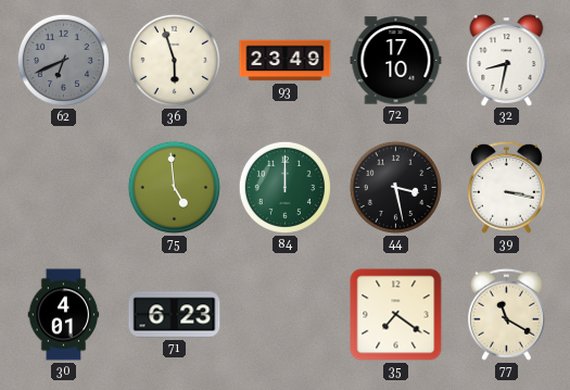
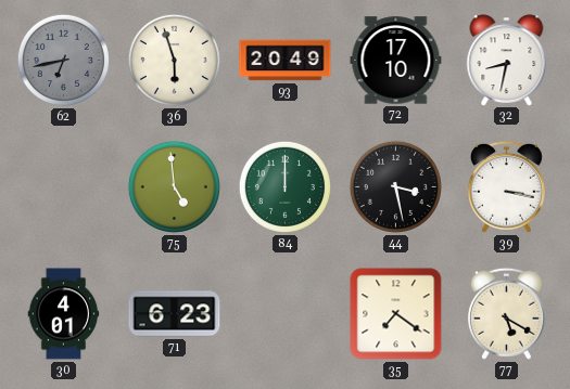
62: 6:41 -> 6:43
93: 23:49 -> 20:49
77: 11:20 -> 5:20
